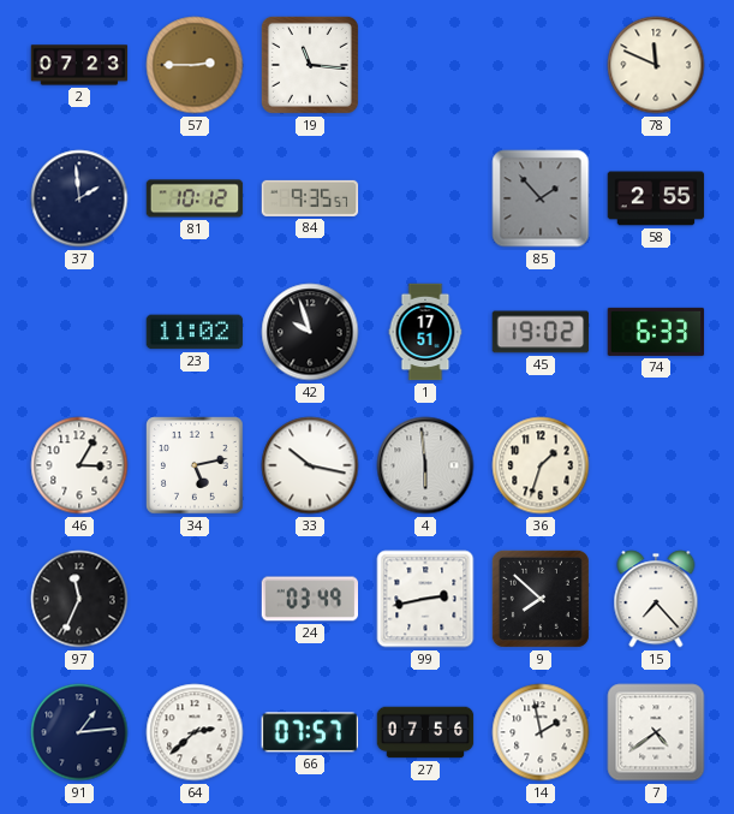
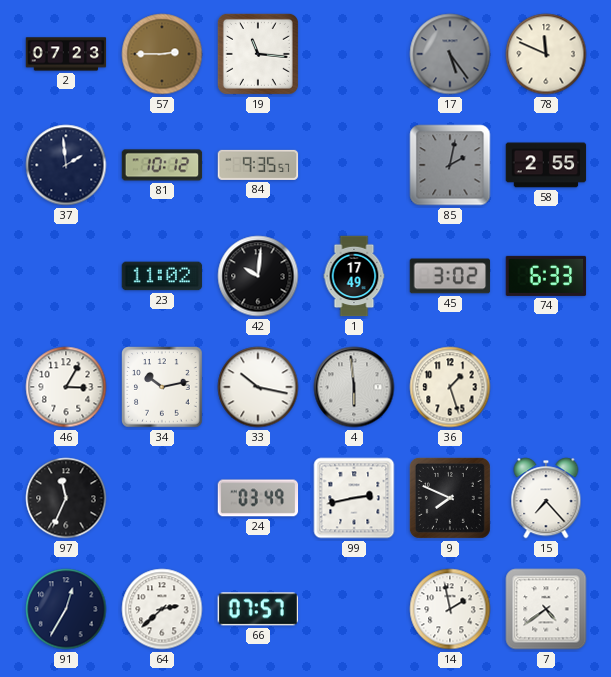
17: none -> 5:24
85: 1:53 -> 2:02
42: 9:57 -> 10:01
1: 17:51 -> 17:49
45: 19:02 -> 3:02
34: 5:13 -> 10:13
36: 1:33 -> 1:27
9: 7:52 -> 7:49
91: 1:14 -> 12:35
27: 07:56 -> none
